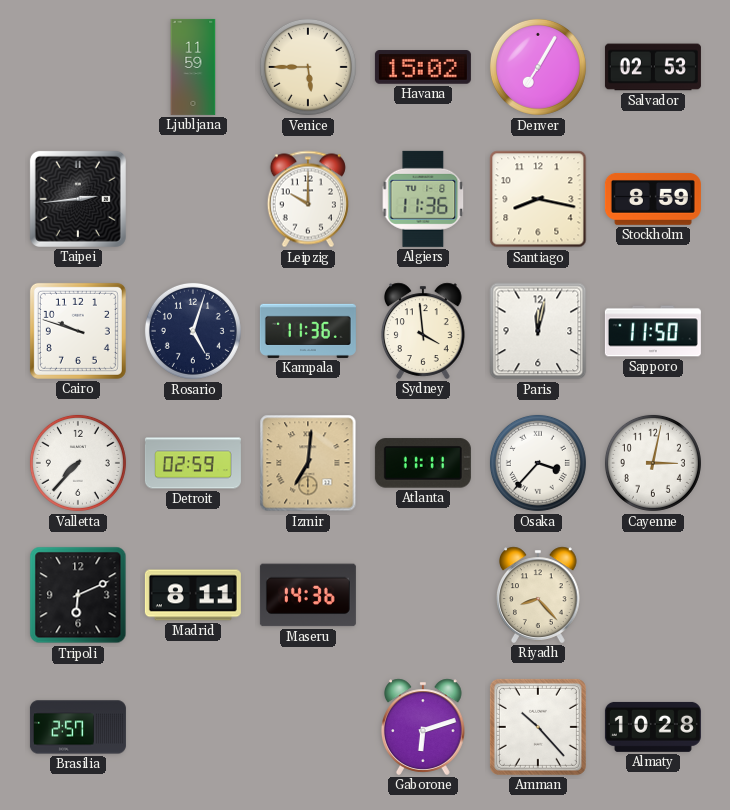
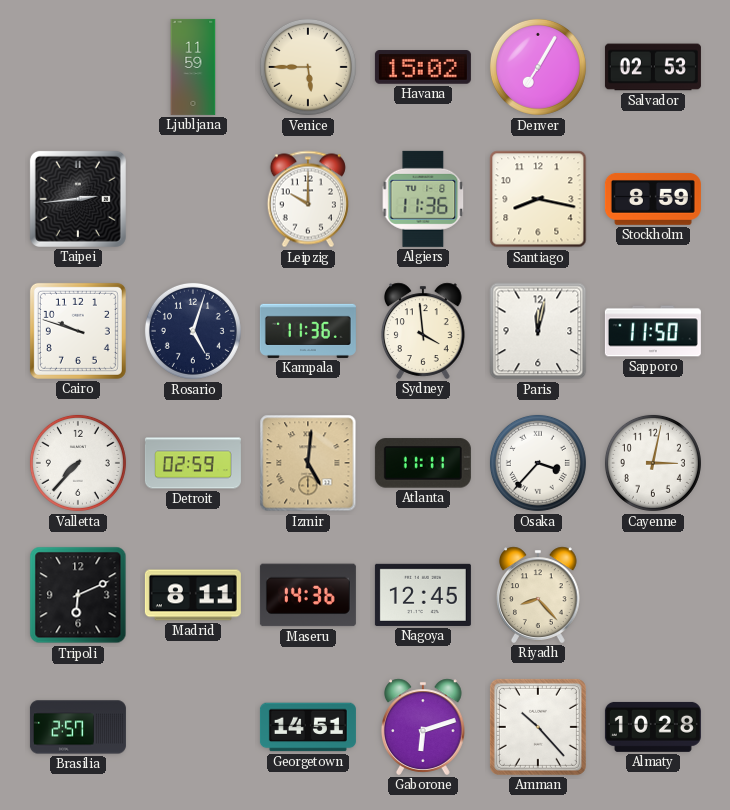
Izmir: 7:01 -> 5:01
Nagoya: none -> 12:45
Georgetown: none -> 14:51
